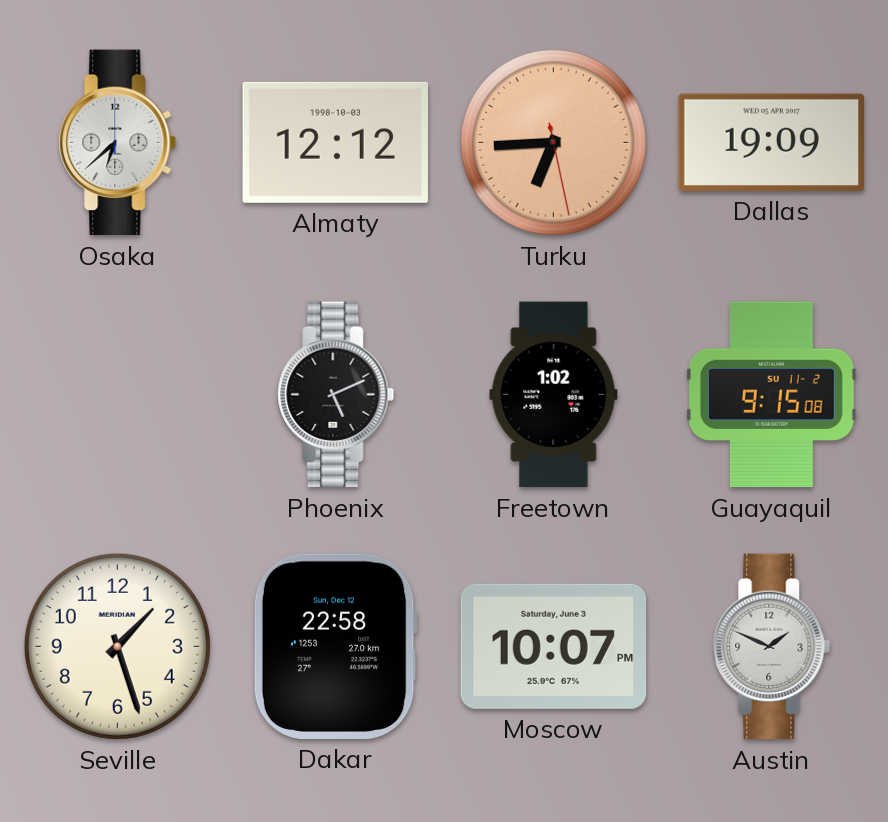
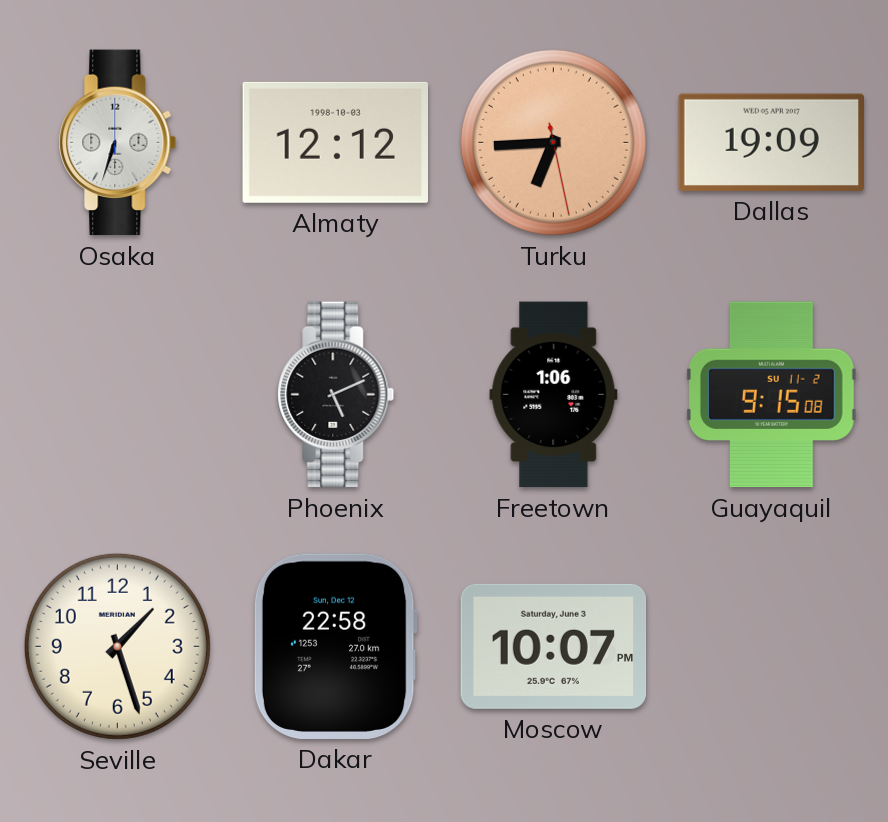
Osaka: 6:38 -> 6:33
Freetown: 1:02 -> 1:06
Austin: 1:49 -> none
